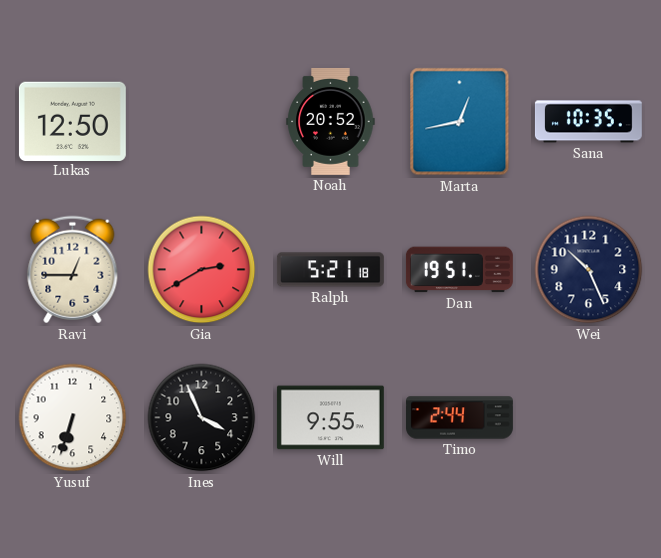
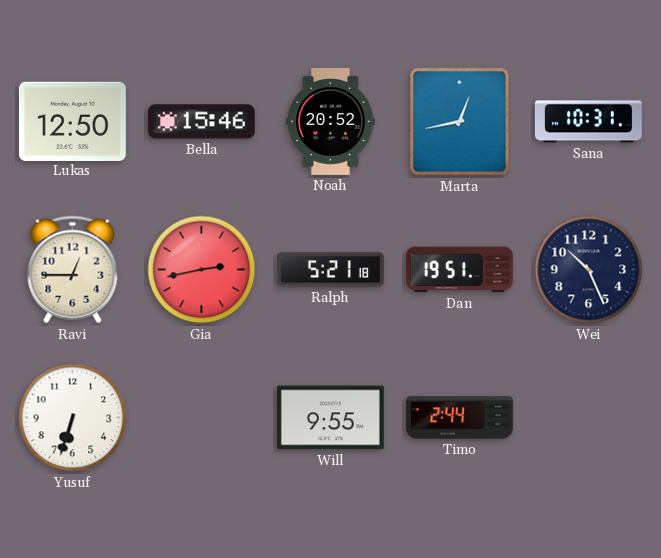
Bella: none -> 15:46
Sana: 10:35 -> 10:31
Gia: 2:40 -> 2:43
Ines: 3:56 -> none
